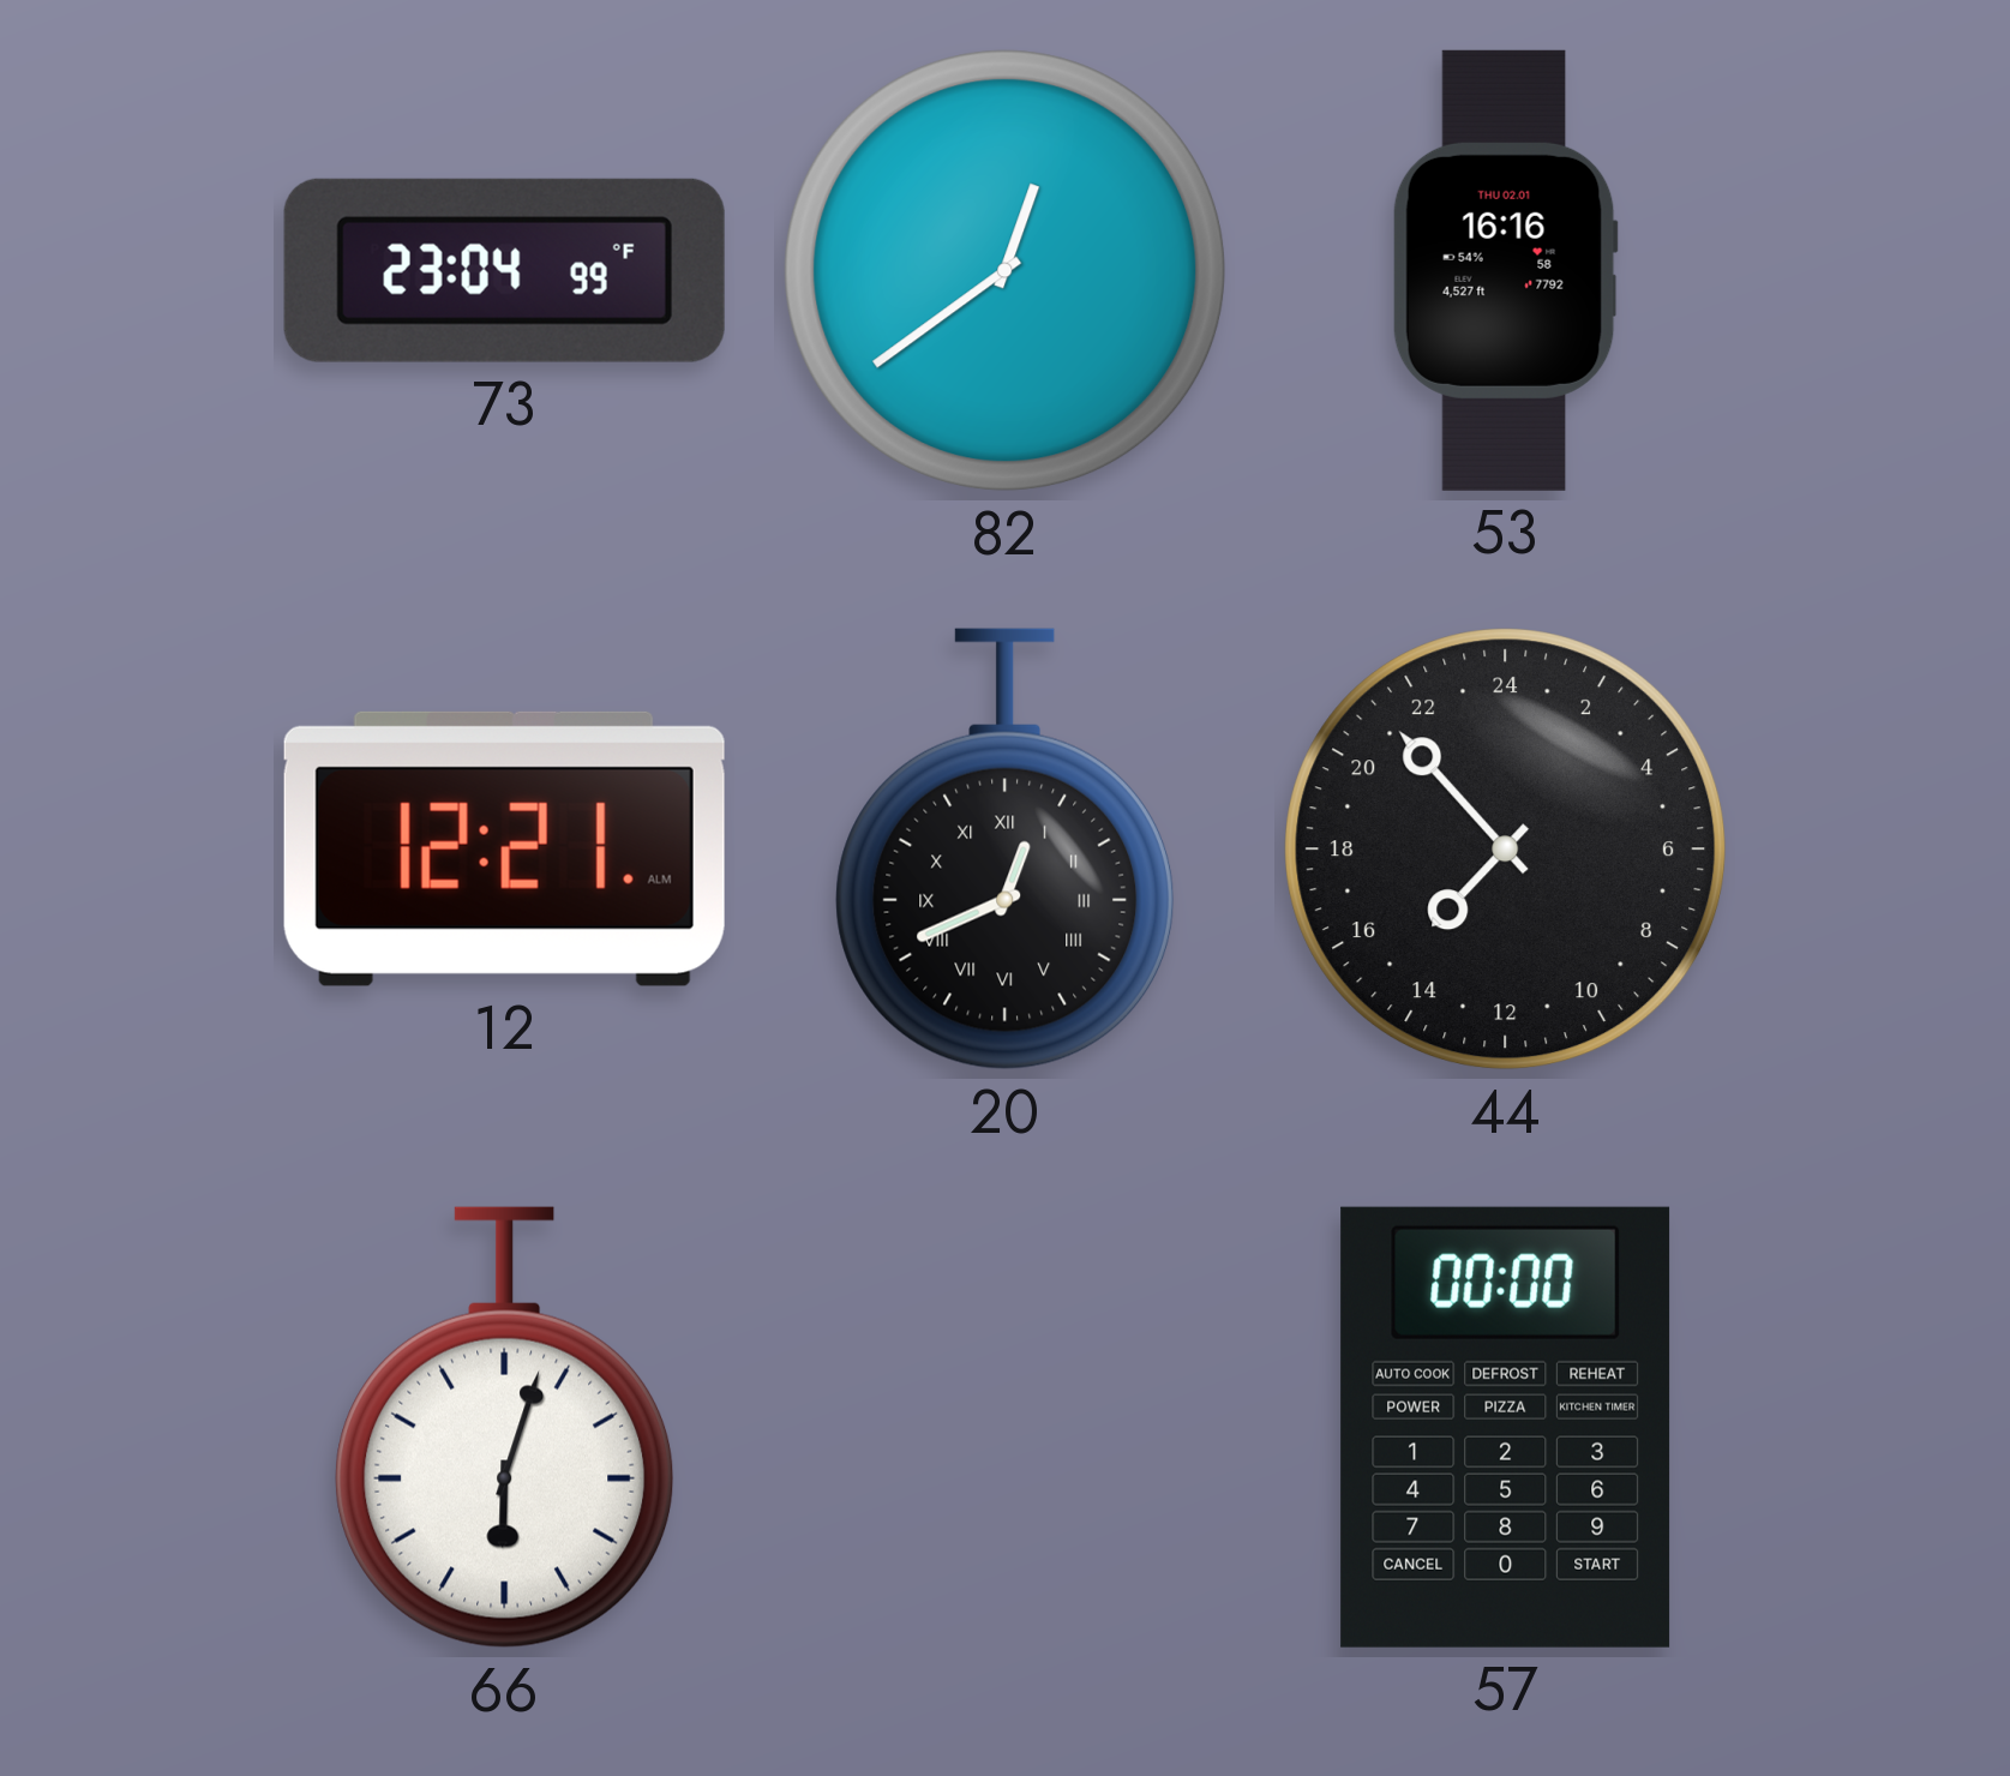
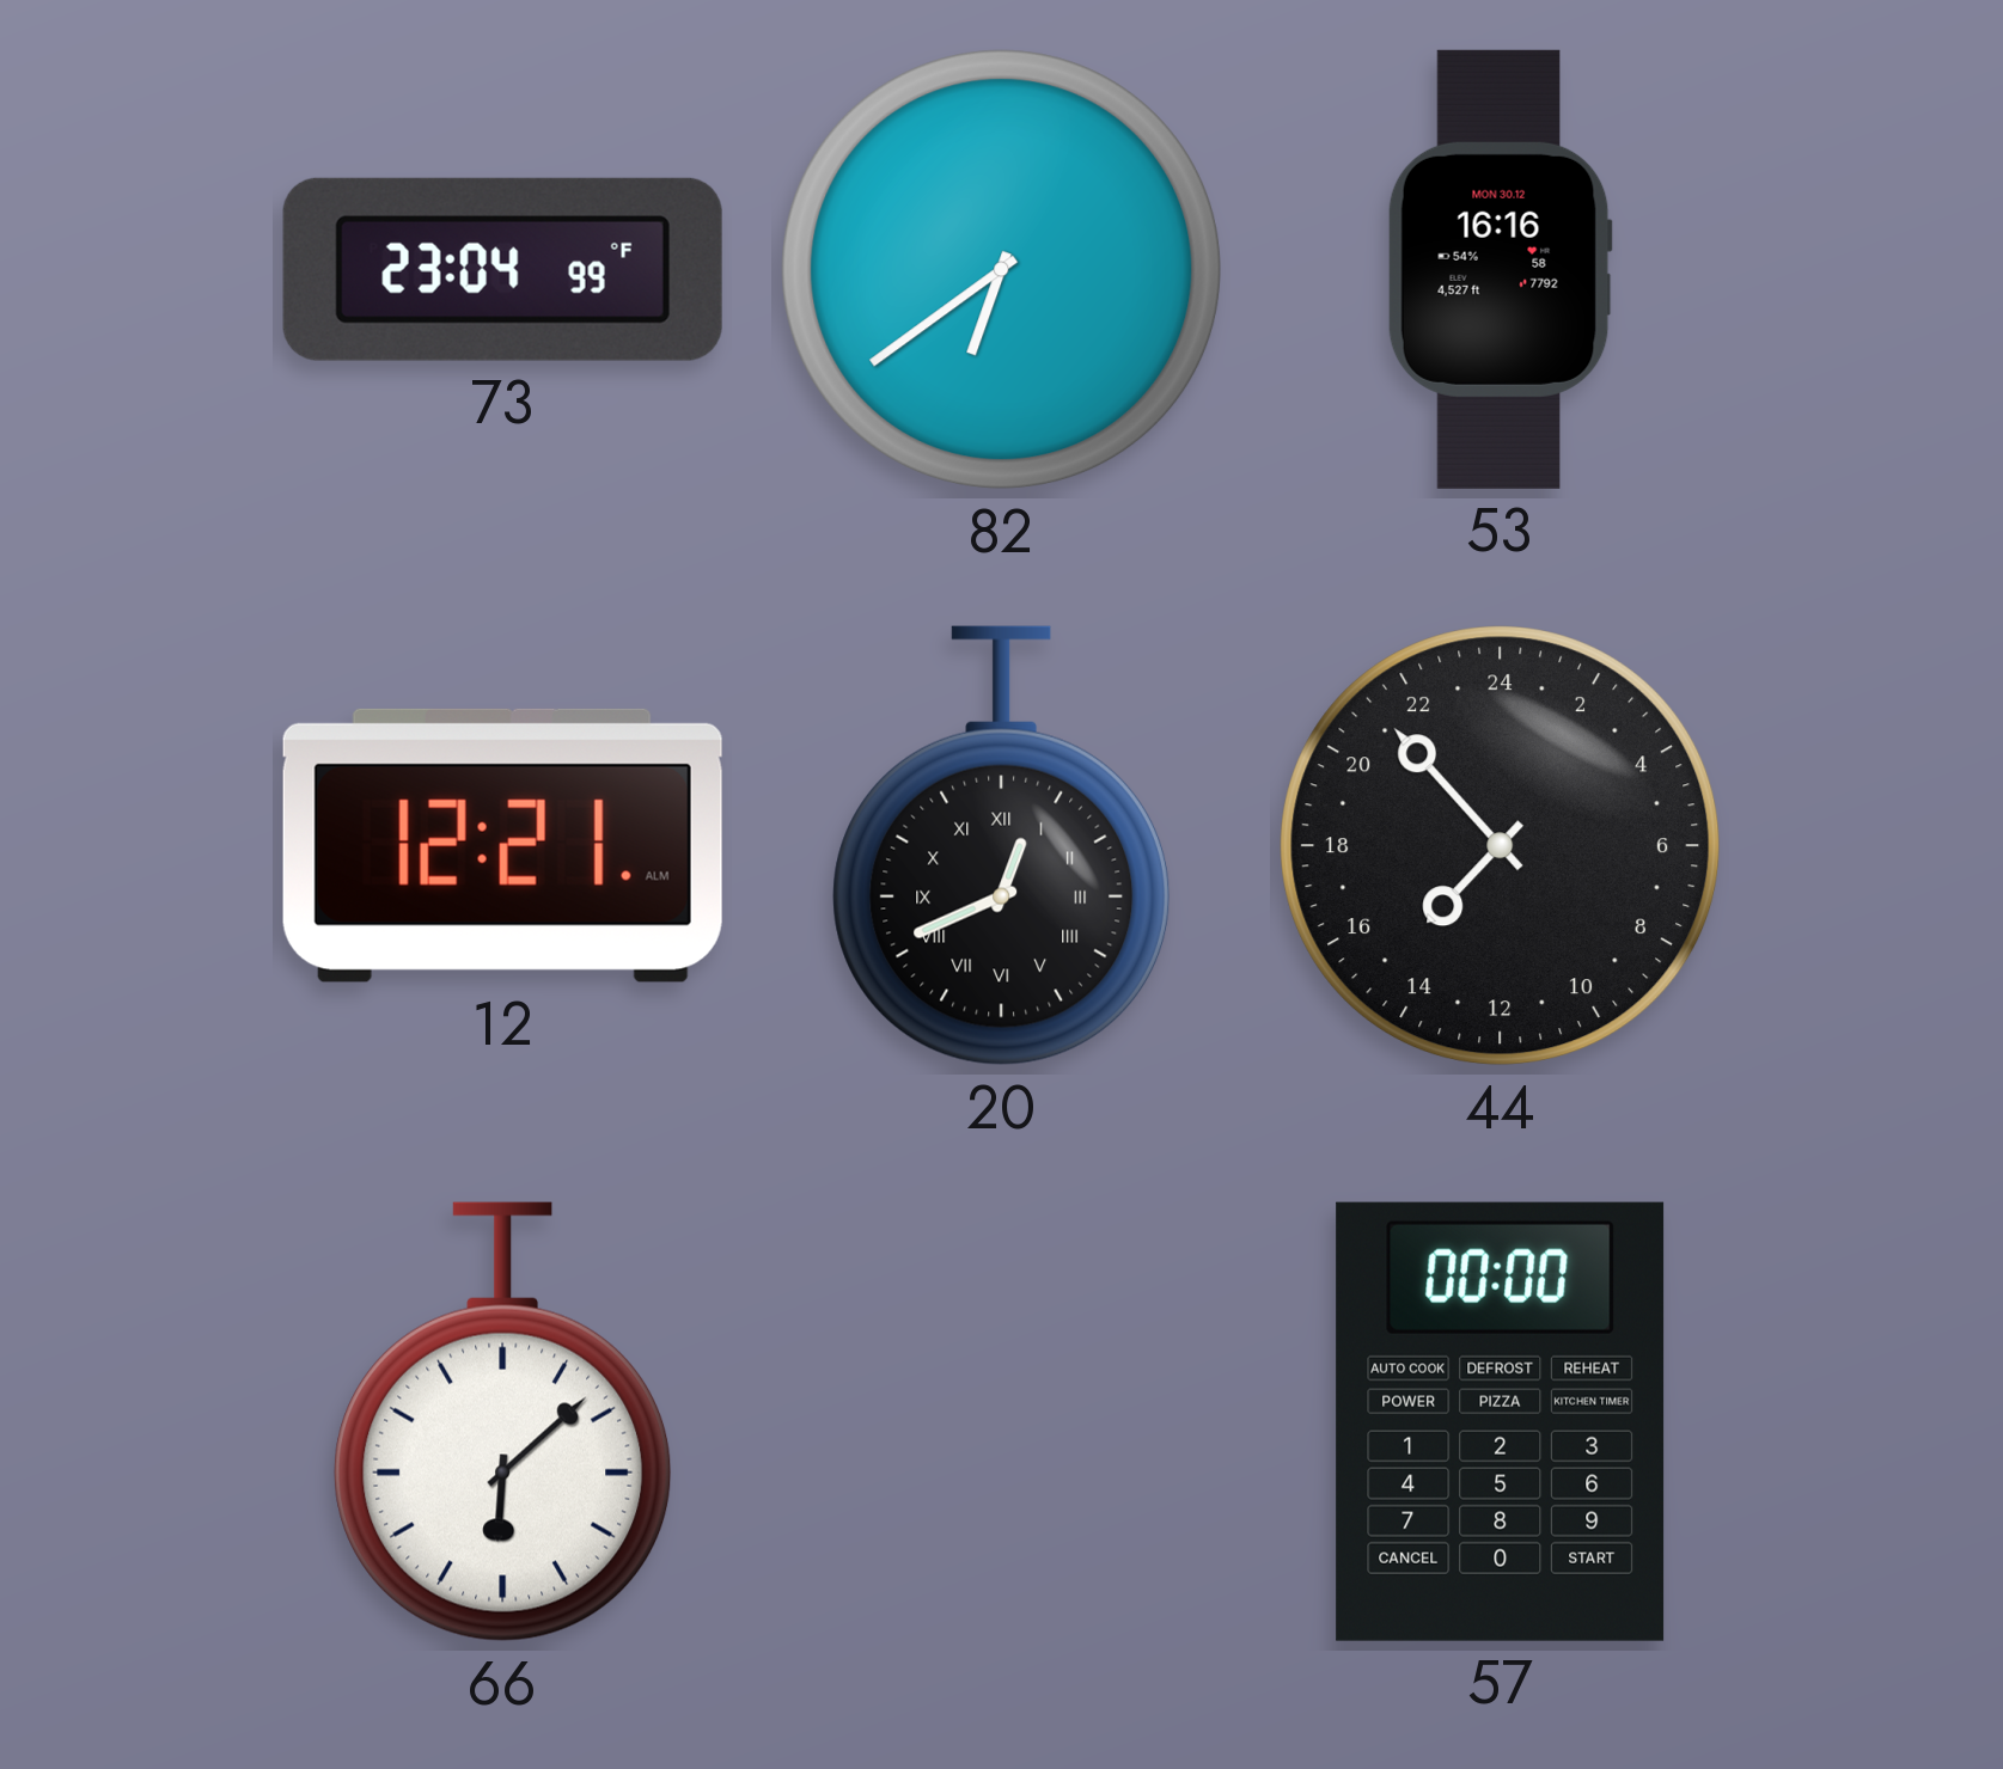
82: 12:39 -> 6:39
53 date: THU 02.01 -> MON 30.12
66: 6:03 -> 6:08
